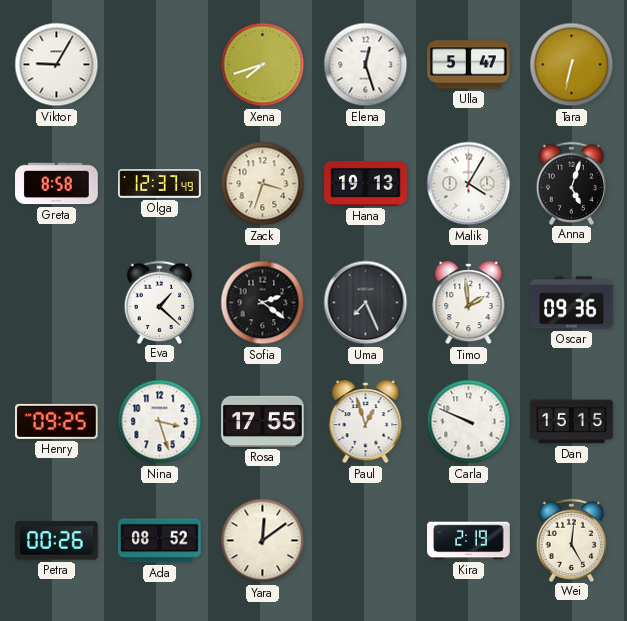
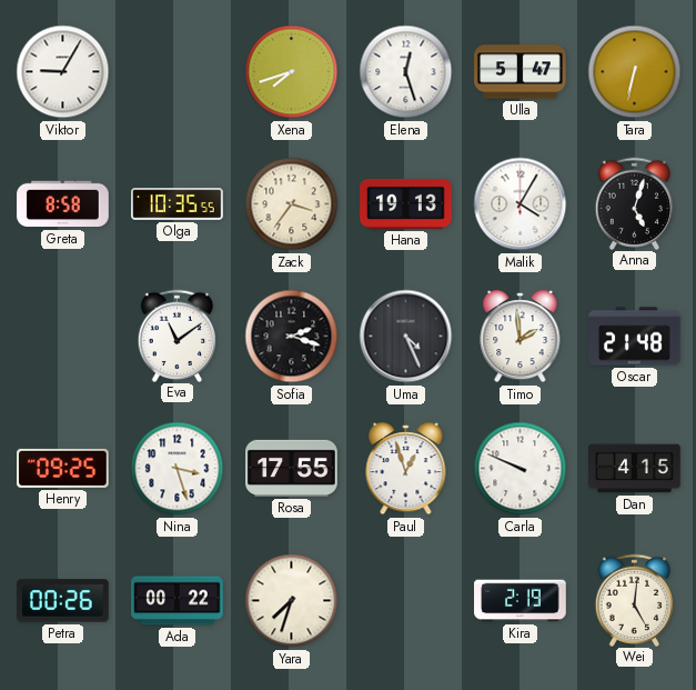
Olga: 12:37 -> 10:35
Zack: 3:33 -> 3:36
Eva: 1:22 -> 11:09
Sofia: 2:21 -> 2:18
Uma: 7:26 -> 4:26
Oscar: 09:36 -> 21:48
Dan: 15:15 -> 4:15
Ada: 08:52 -> 00:22
Yara: 12:09 -> 7:33
